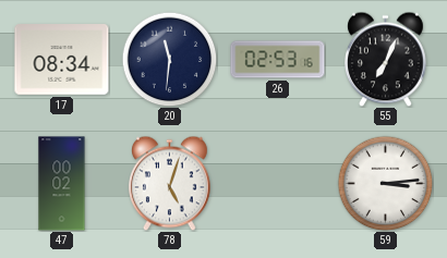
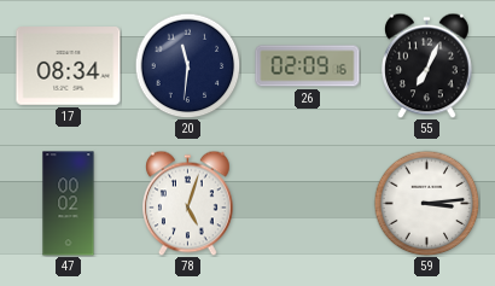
26: 02:53 -> 02:09
